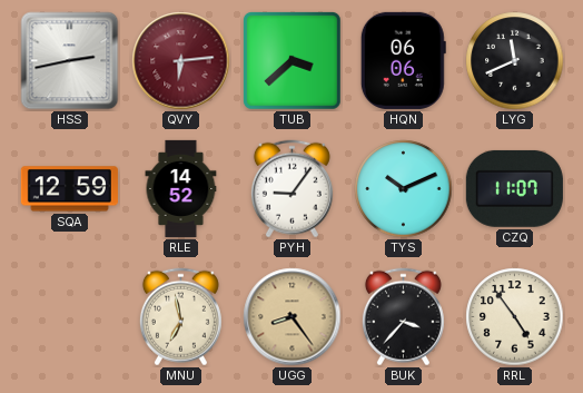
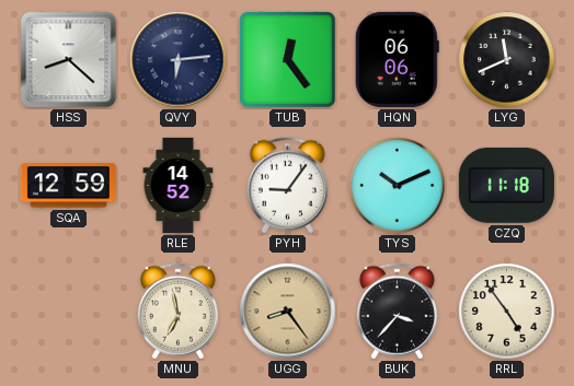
HSS: 2:43 -> 8:22
QVY dial: burgundy -> navy
TUB: 3:38 -> 12:24
CZQ: 11:07 -> 11:18
